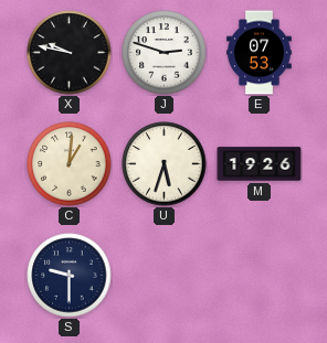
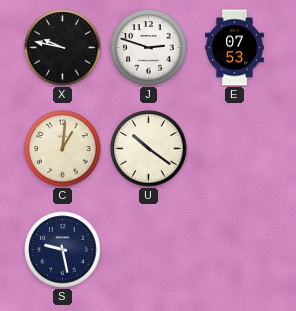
U: 5:33 -> 10:21
M: 19:26 -> none
S: 9:30 -> 9:28
